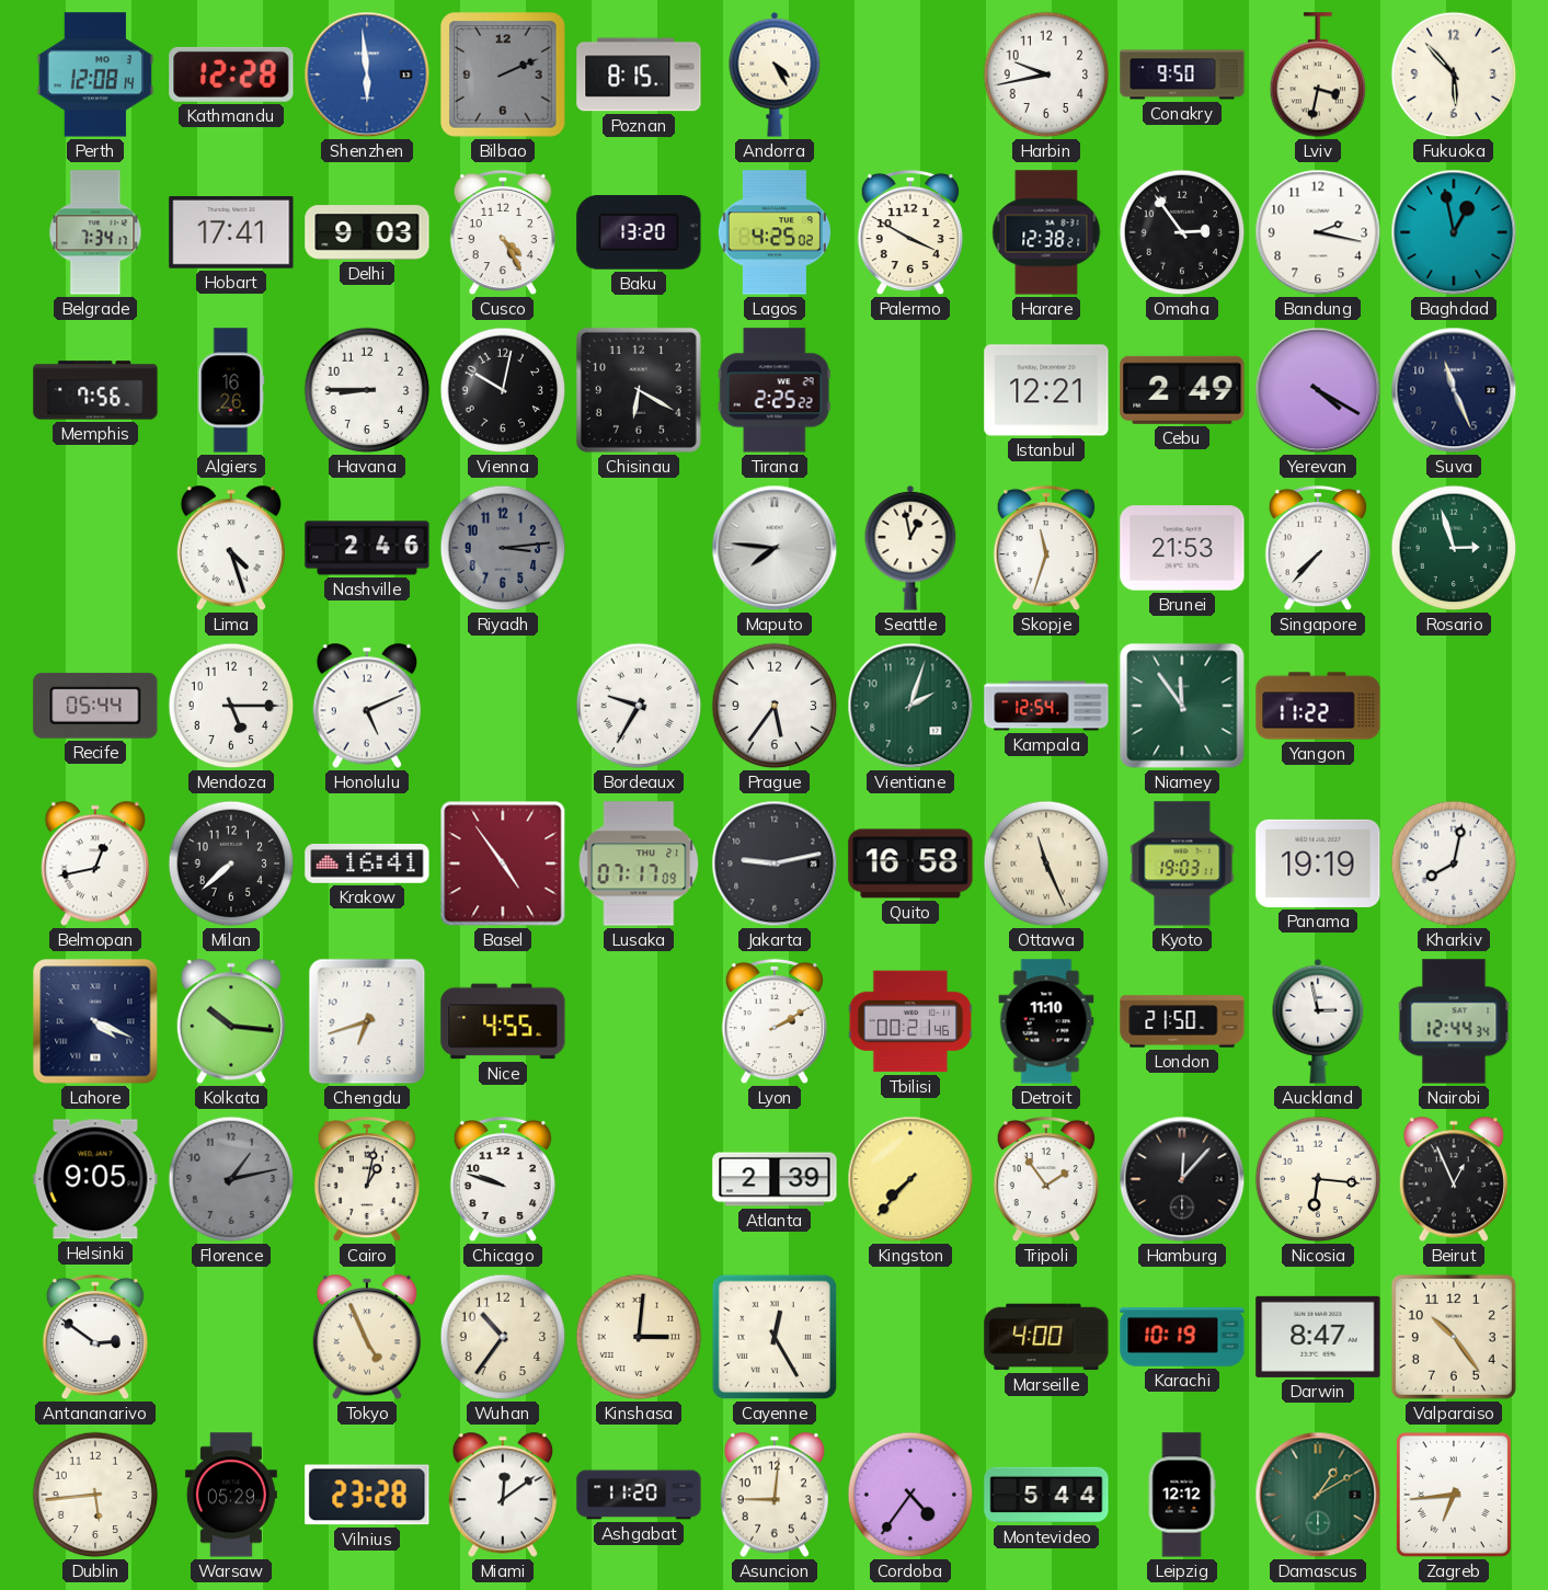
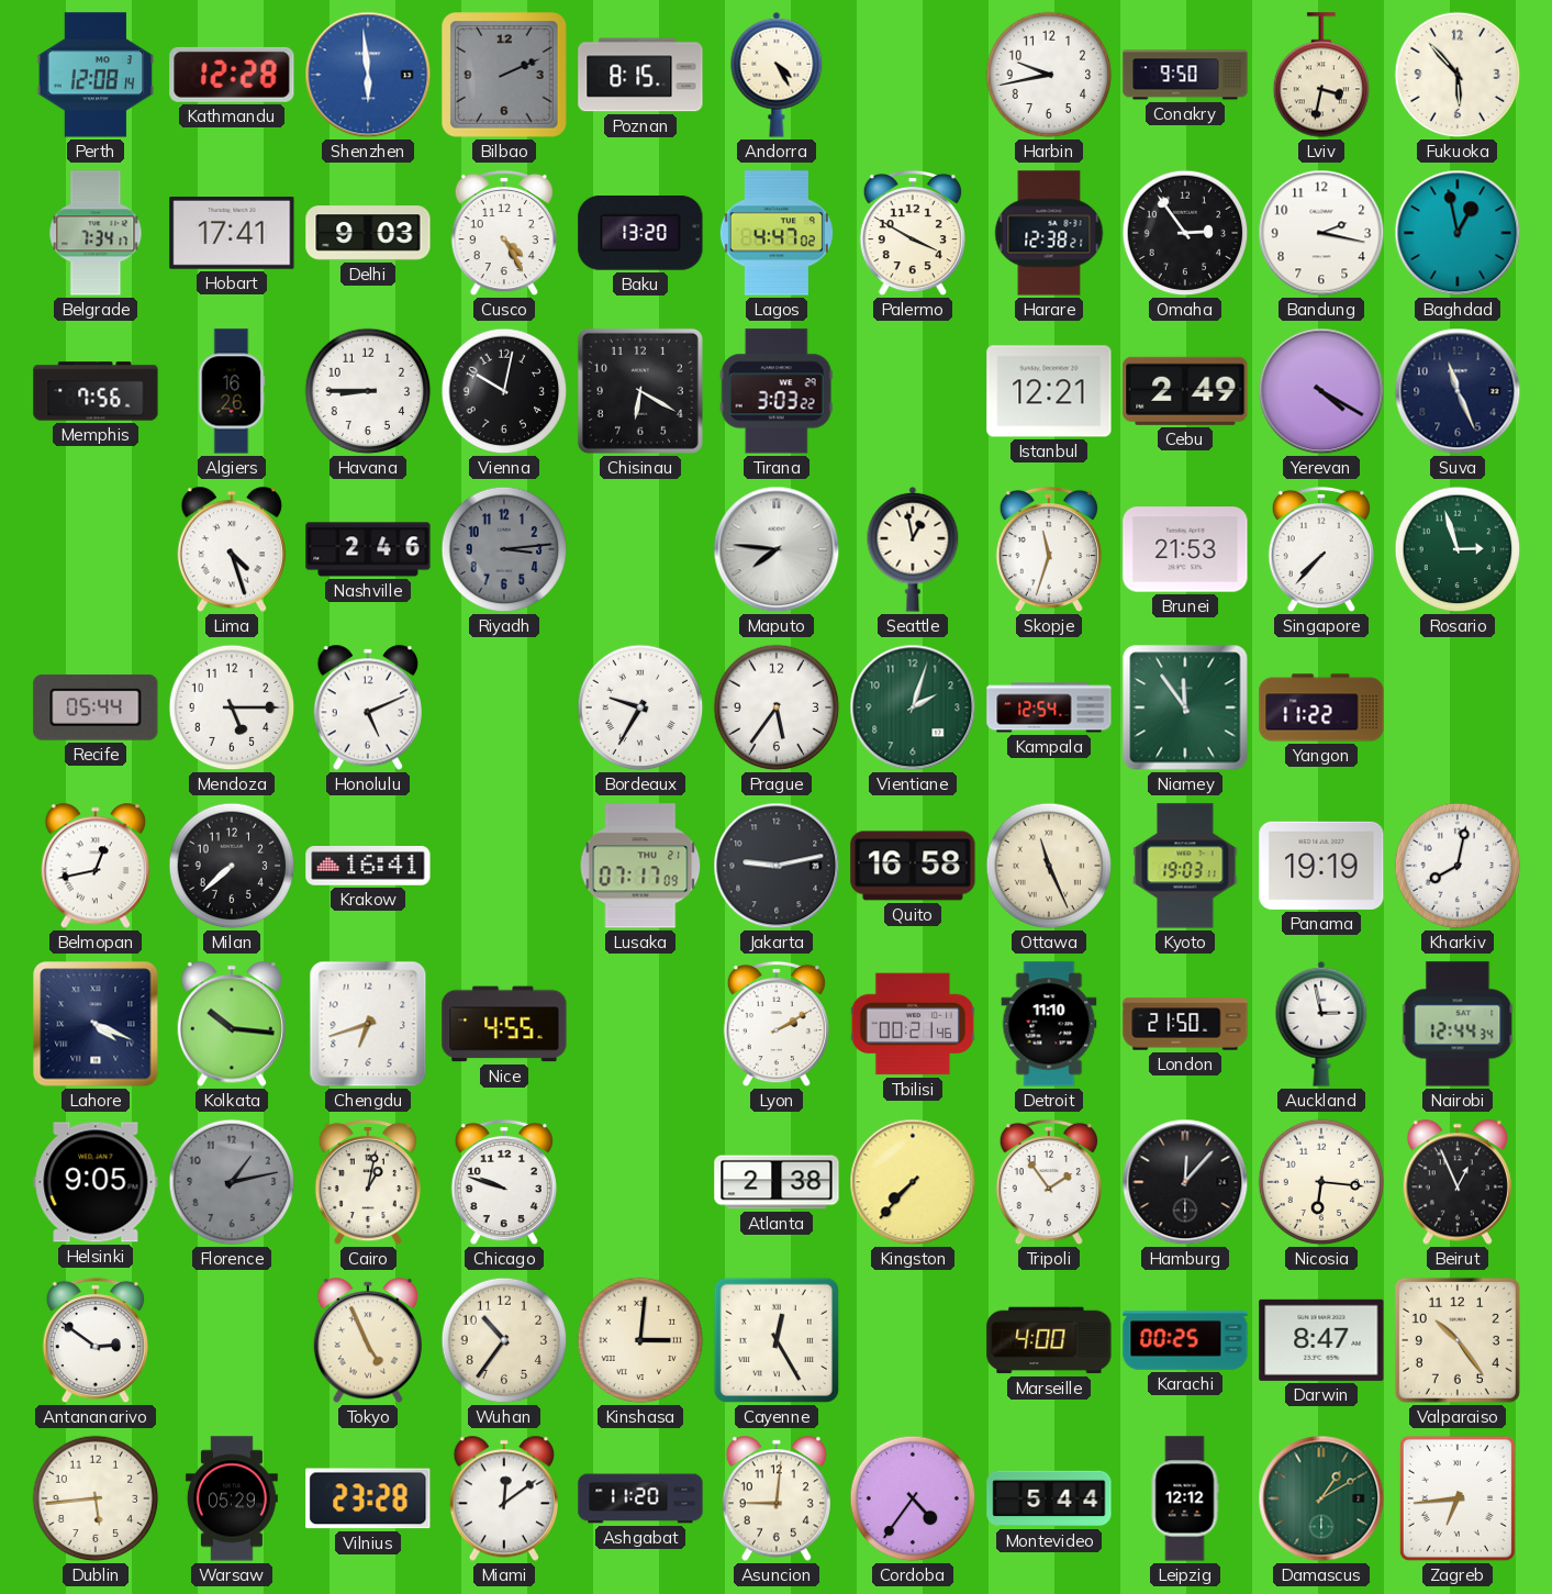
Lagos: 4:25 -> 4:47
Tirana: 2:25 -> 3:03
Basel: 4:54 -> none
Atlanta: 2:39 -> 2:38
Karachi: 10:19 -> 00:25
